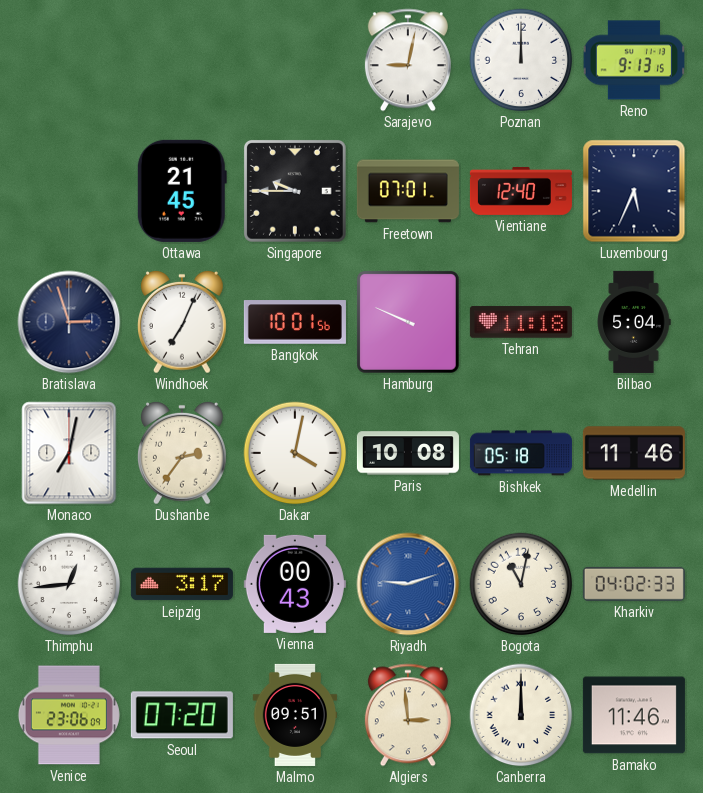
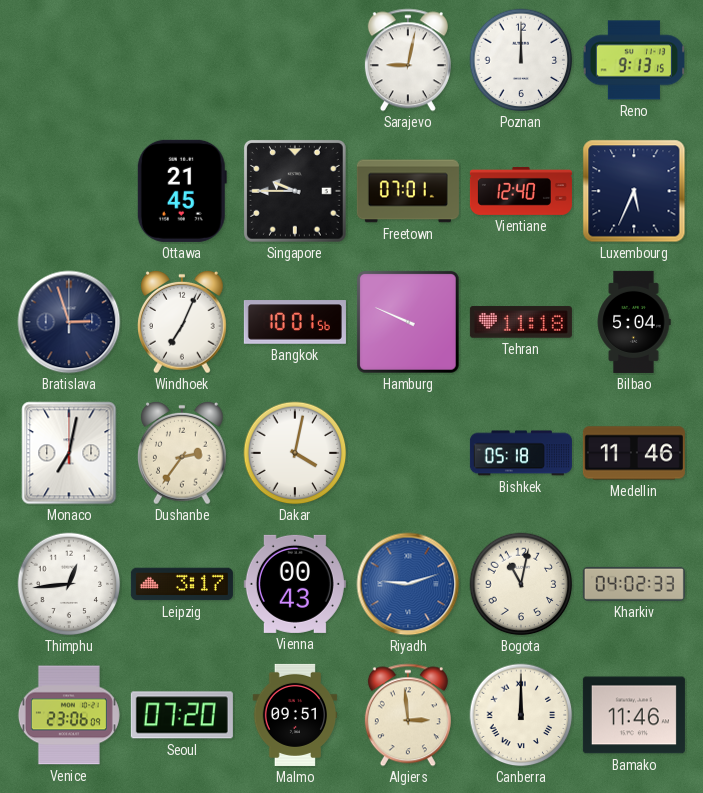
Paris: 10:08 -> none
